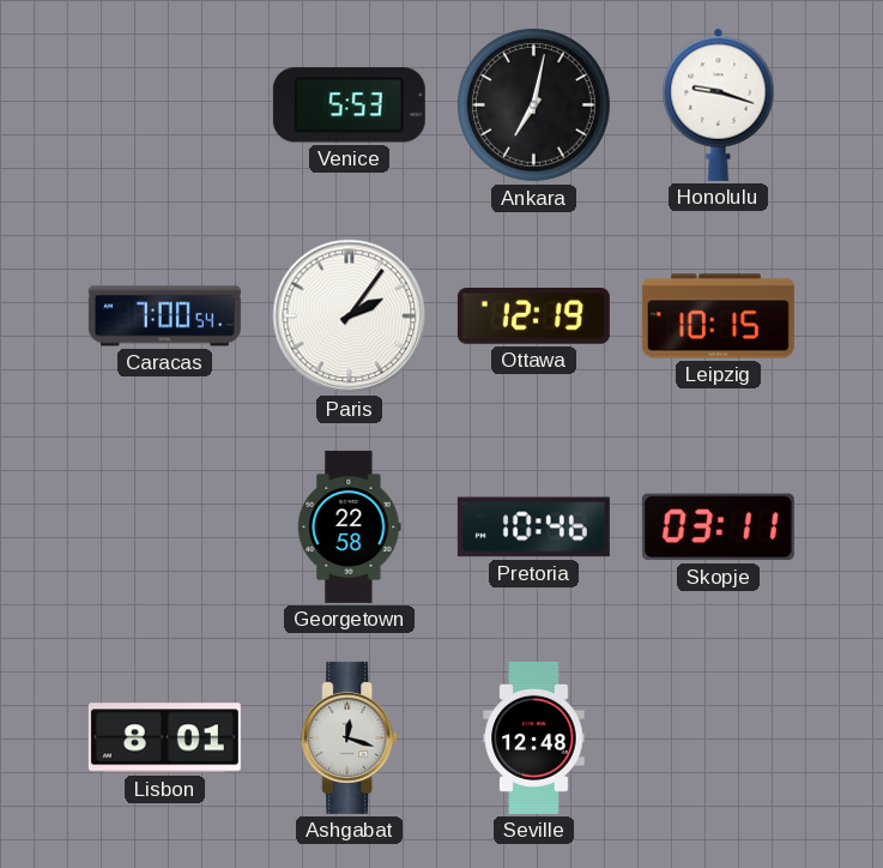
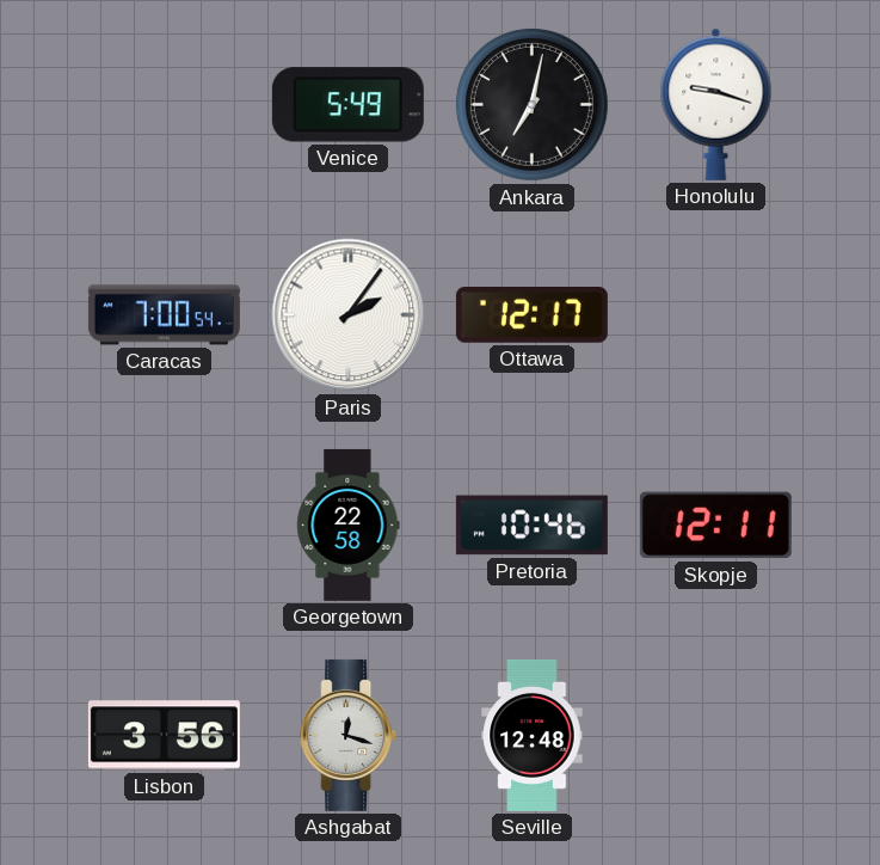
Venice: 5:53 -> 5:49
Ottawa: 12:19 -> 12:17
Leipzig: 10:15 -> none
Skopje: 03:11 -> 12:11
Lisbon: 8:01 -> 3:56
